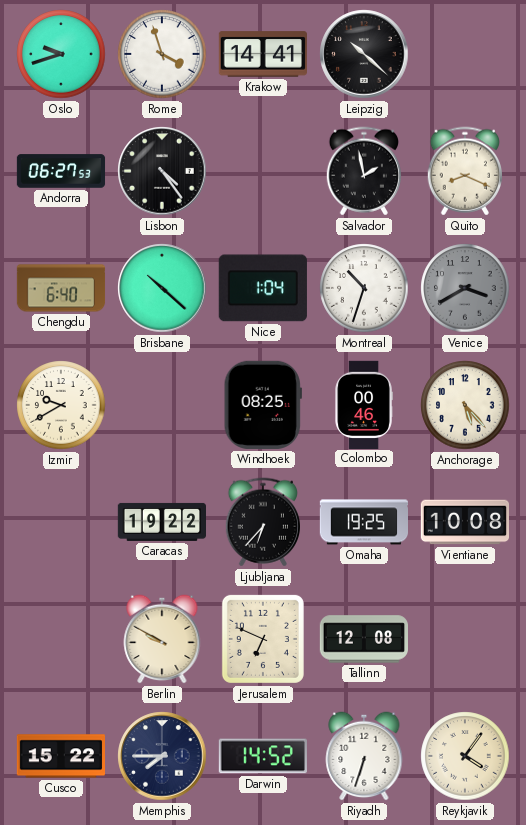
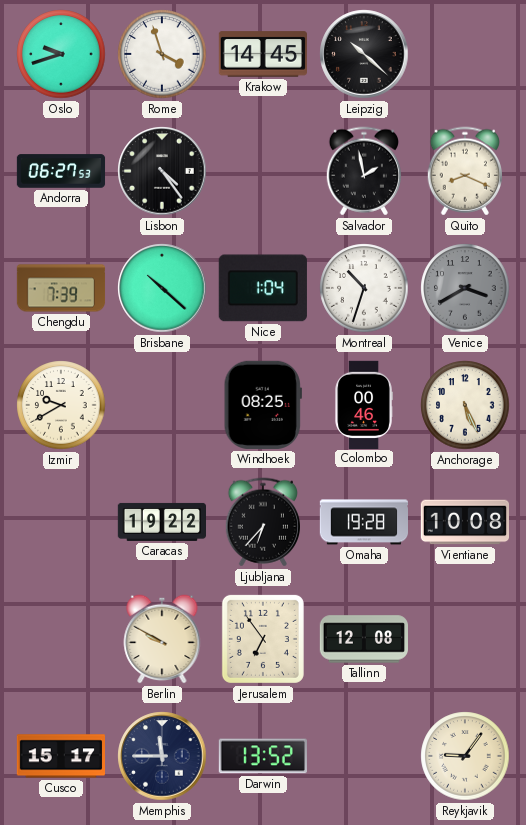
Krakow: 14:41 -> 14:45
Chengdu: 6:40 -> 7:39
Anchorage: 5:23 -> 5:26
Omaha: 19:25 -> 19:28
Jerusalem: 6:49 -> 6:54
Cusco: 15:22 -> 15:17
Memphis: 7:45 -> 11:45
Darwin: 14:52 -> 13:52
Riyadh: 6:33 -> none
Reykjavik: 4:06 -> 9:06
